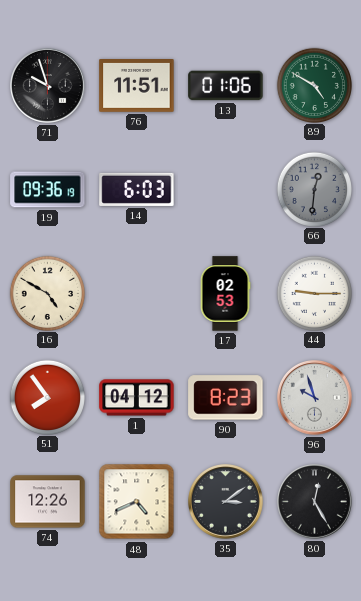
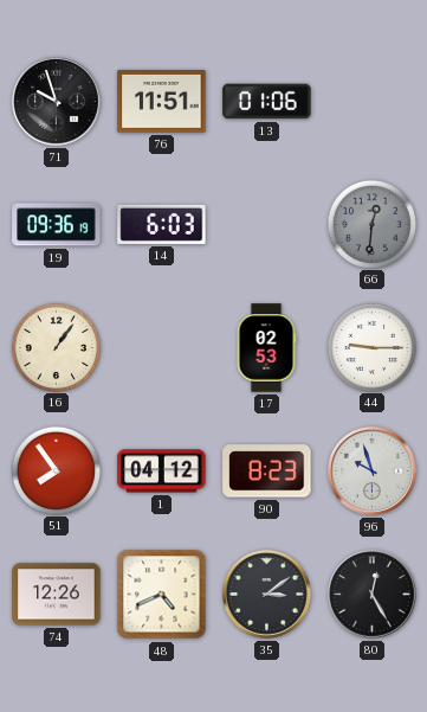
89: 4:50 -> none
16: 4:50 -> 1:06
